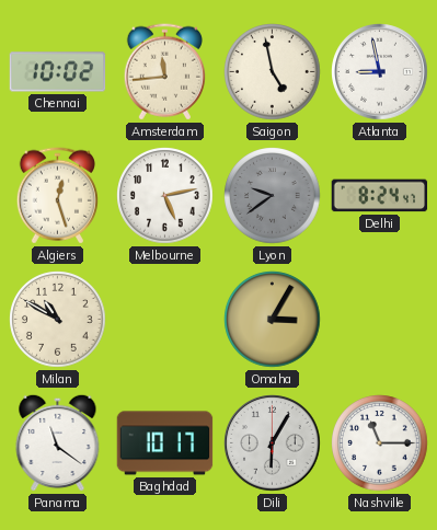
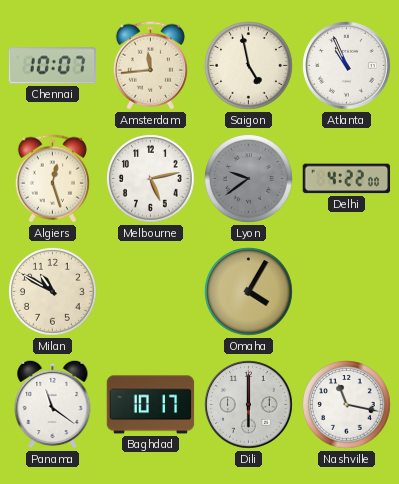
Chennai: 10:02 -> 10:07
Atlanta: 8:58 -> 10:56
Delhi: 8:24 -> 4:22
Omaha: 3:05 -> 4:05
Dili: 6:05 -> 6:00
Nashville: 11:15 -> 11:17
